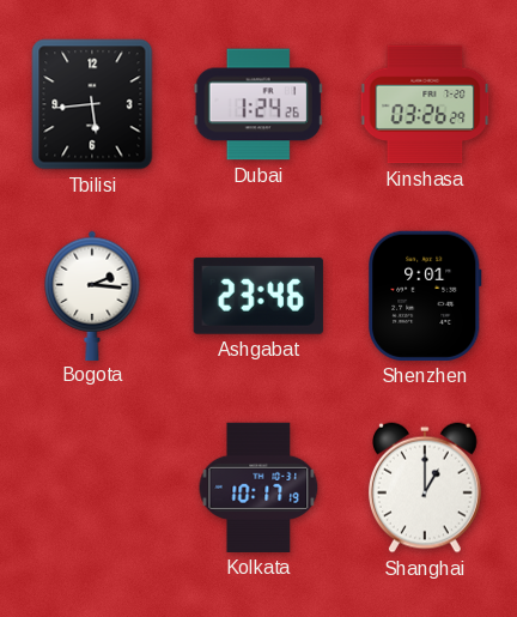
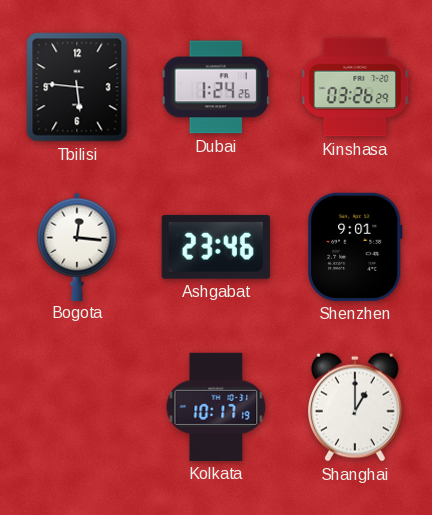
Tbilisi: 5:44 -> 5:46
Bogota: 2:16 -> 12:16
